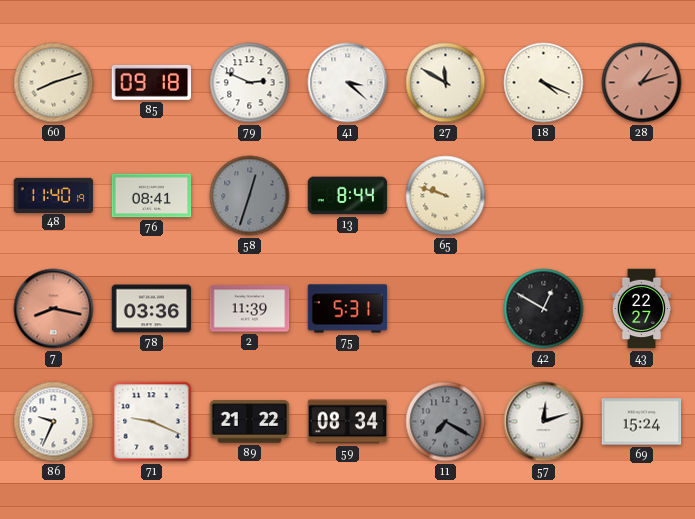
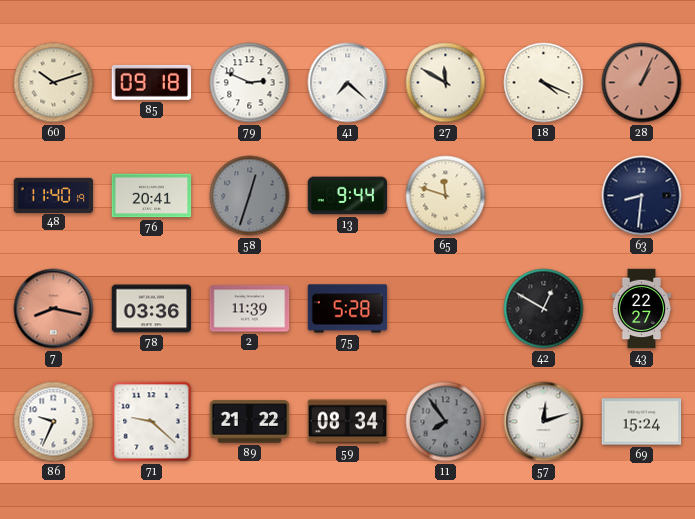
60: 8:12 -> 10:12
41: 3:22 -> 7:22
28: 1:12 -> 1:04
76: 08:41 -> 20:41
13: 8:44 -> 9:44
65: 9:48 -> 11:48
63: none -> 8:31
75: 5:31 -> 5:28
71: 9:19 -> 9:22
11: 7:20 -> 7:54
